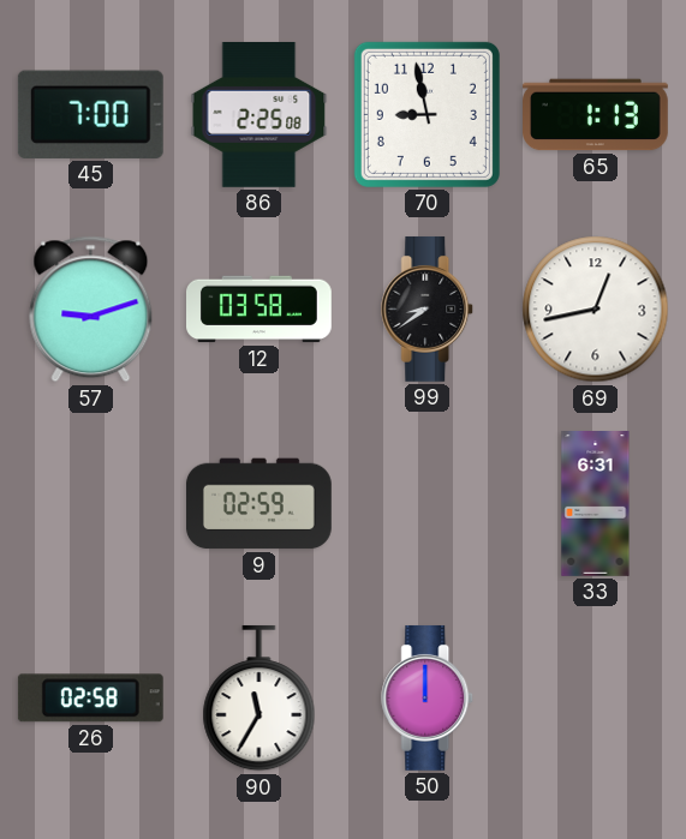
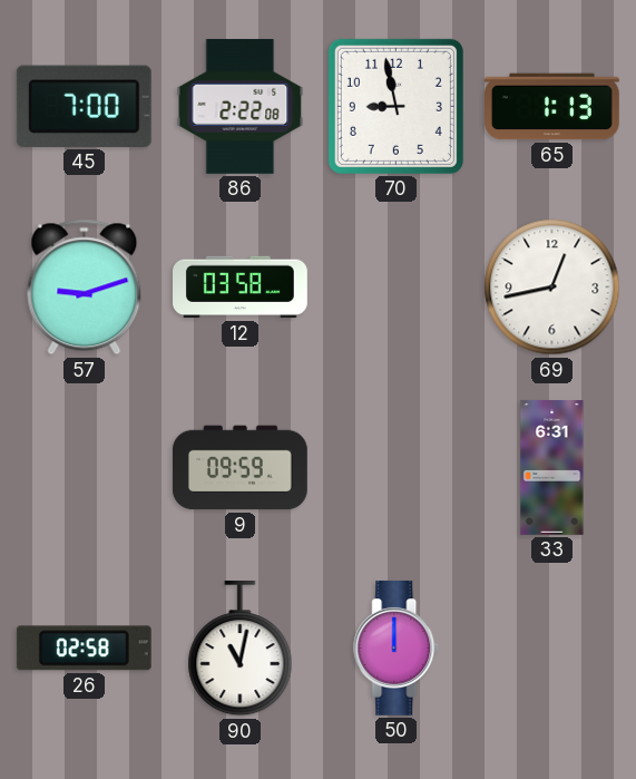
86: 2:25 -> 2:22
99: 8:39 -> none
9: 02:59 -> 09:59
90: 11:35 -> 11:02
